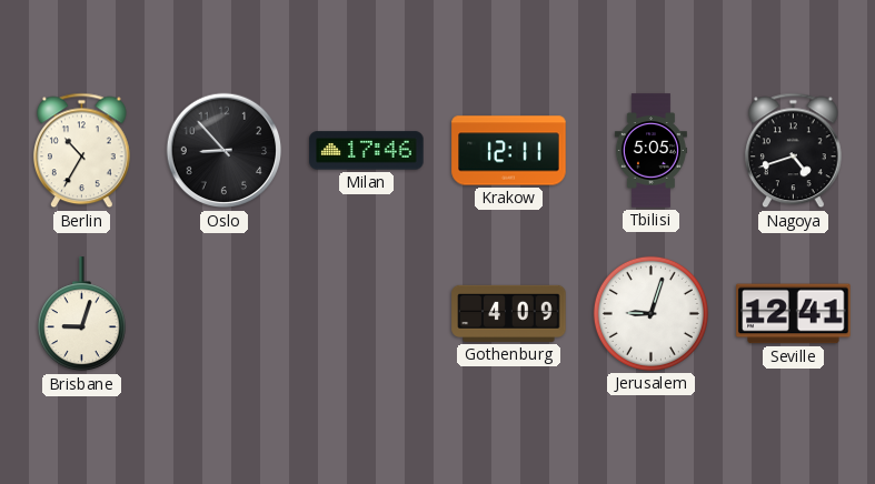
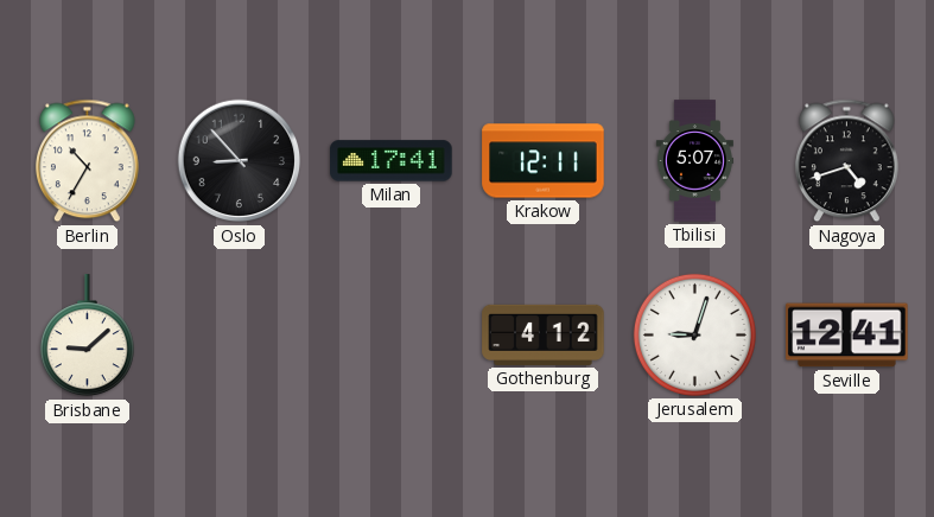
Milan: 17:46 -> 17:41
Tbilisi: 5:05 -> 5:07
Brisbane: 9:03 -> 9:08
Gothenburg: 4:09 -> 4:12
